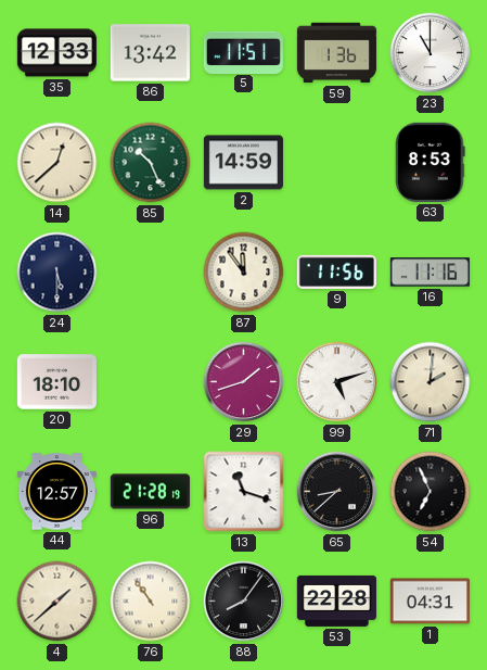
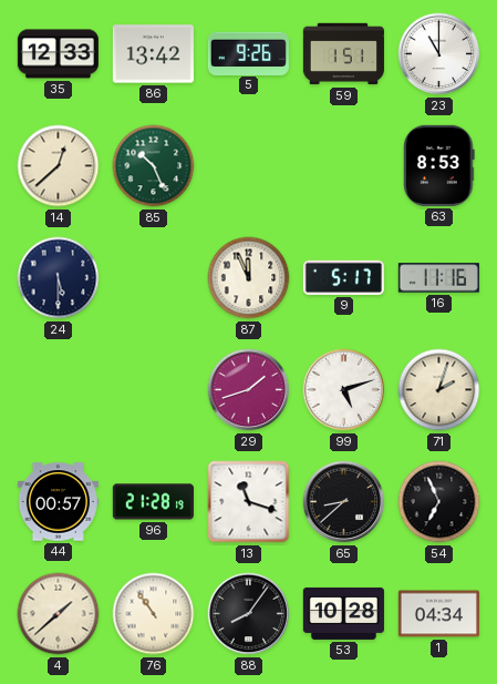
5: 11:51 -> 9:26
59: 1:36 -> 1:51
2: 14:59 -> none
87: 11:54 -> 11:56
9: 11:56 -> 5:17
20: 18:10 -> none
71: 2:01 -> 2:03
44: 12:57 -> 00:57
53: 22:28 -> 10:28
1: 04:31 -> 04:34
